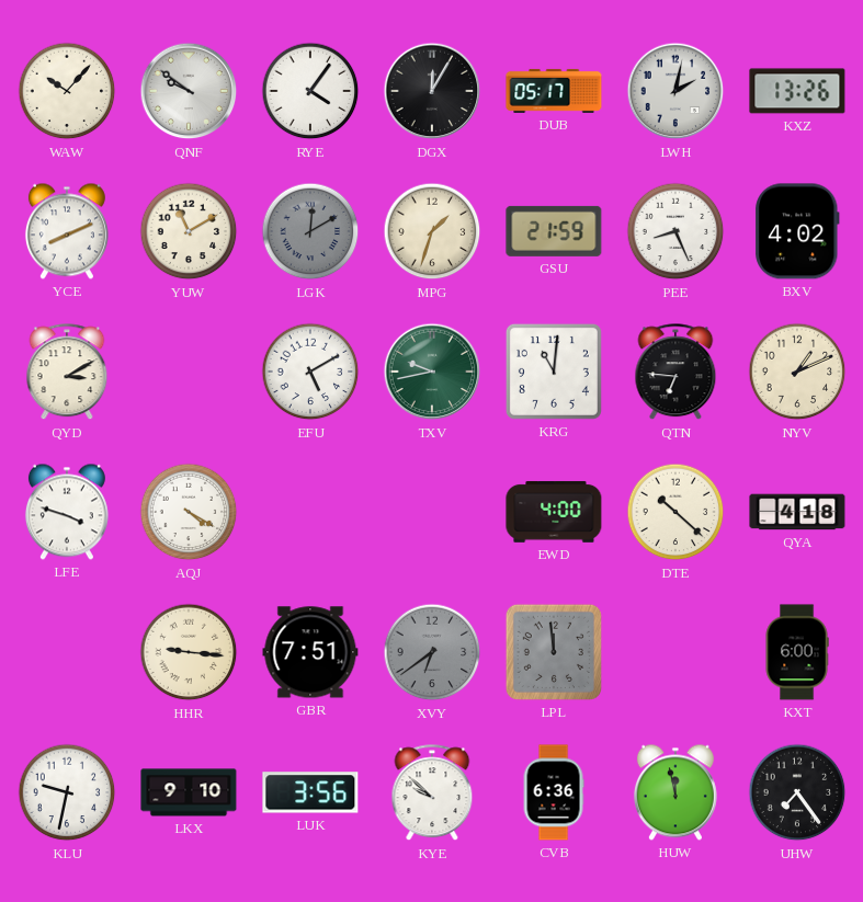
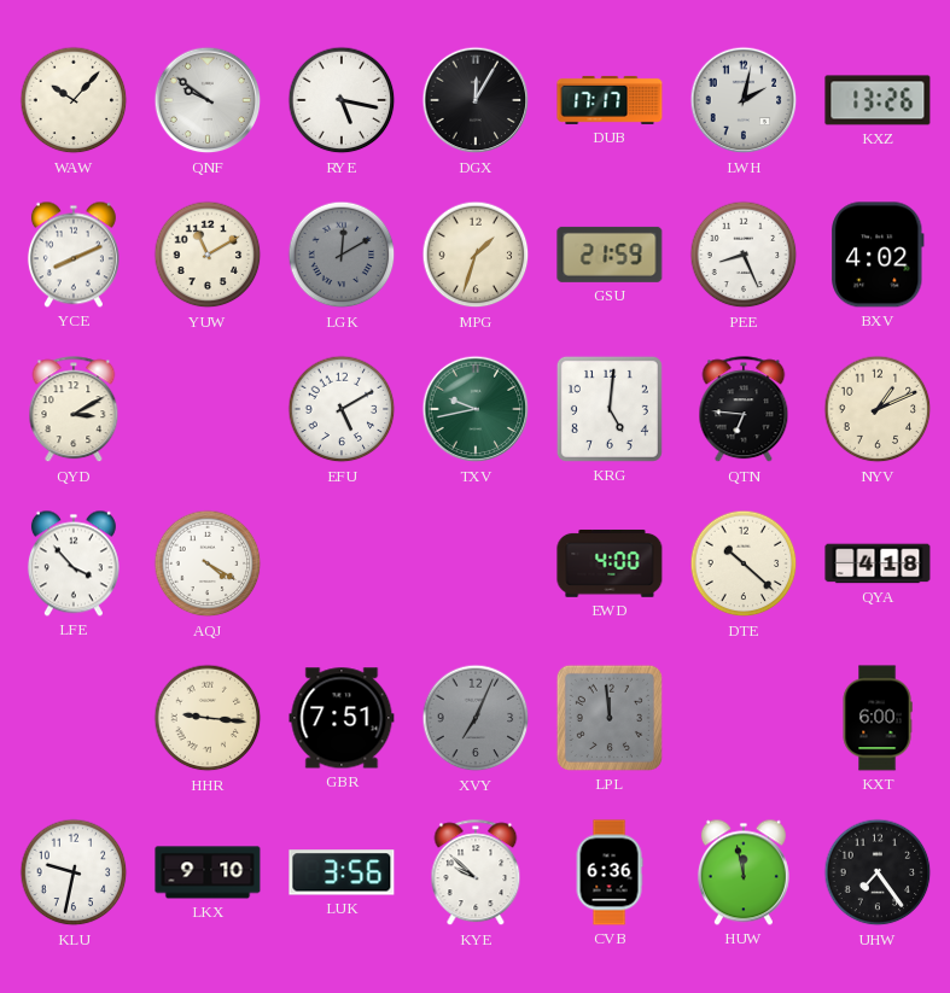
RYE: 4:06 -> 5:17
DUB: 05:17 -> 17:17
KRG: 11:01 -> 5:01
LFE: 3:48 -> 3:53
XVY: 6:39 -> 7:04
